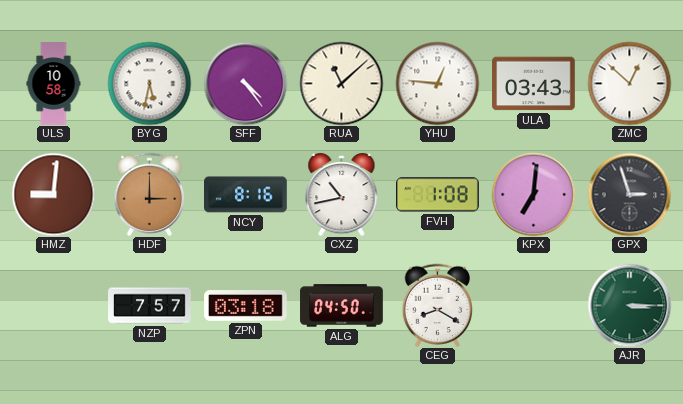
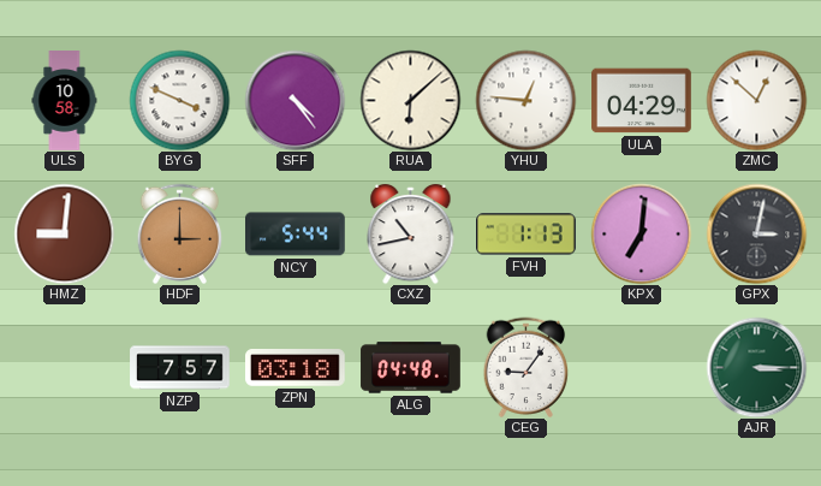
BYG: 5:32 -> 3:49
RUA: 11:08 -> 6:08
ULA: 03:43 -> 04:29
NCY: 8:16 -> 5:44
FVH: 1:08 -> 1:13
GPX: 2:57 -> 3:02
ALG: 04:50 -> 04:48
CEG: 8:20 -> 9:06
